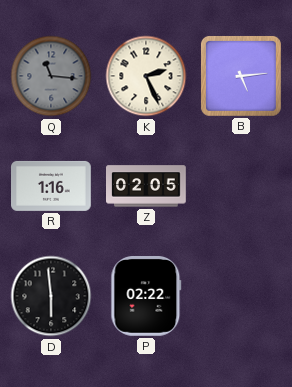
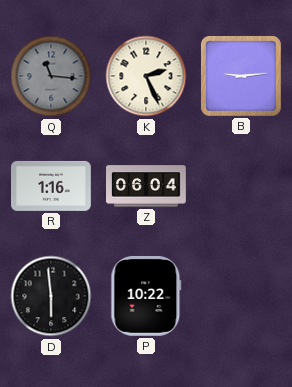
B: 5:14 -> 9:14
Z: 02:05 -> 06:04
P: 02:22 -> 10:22
